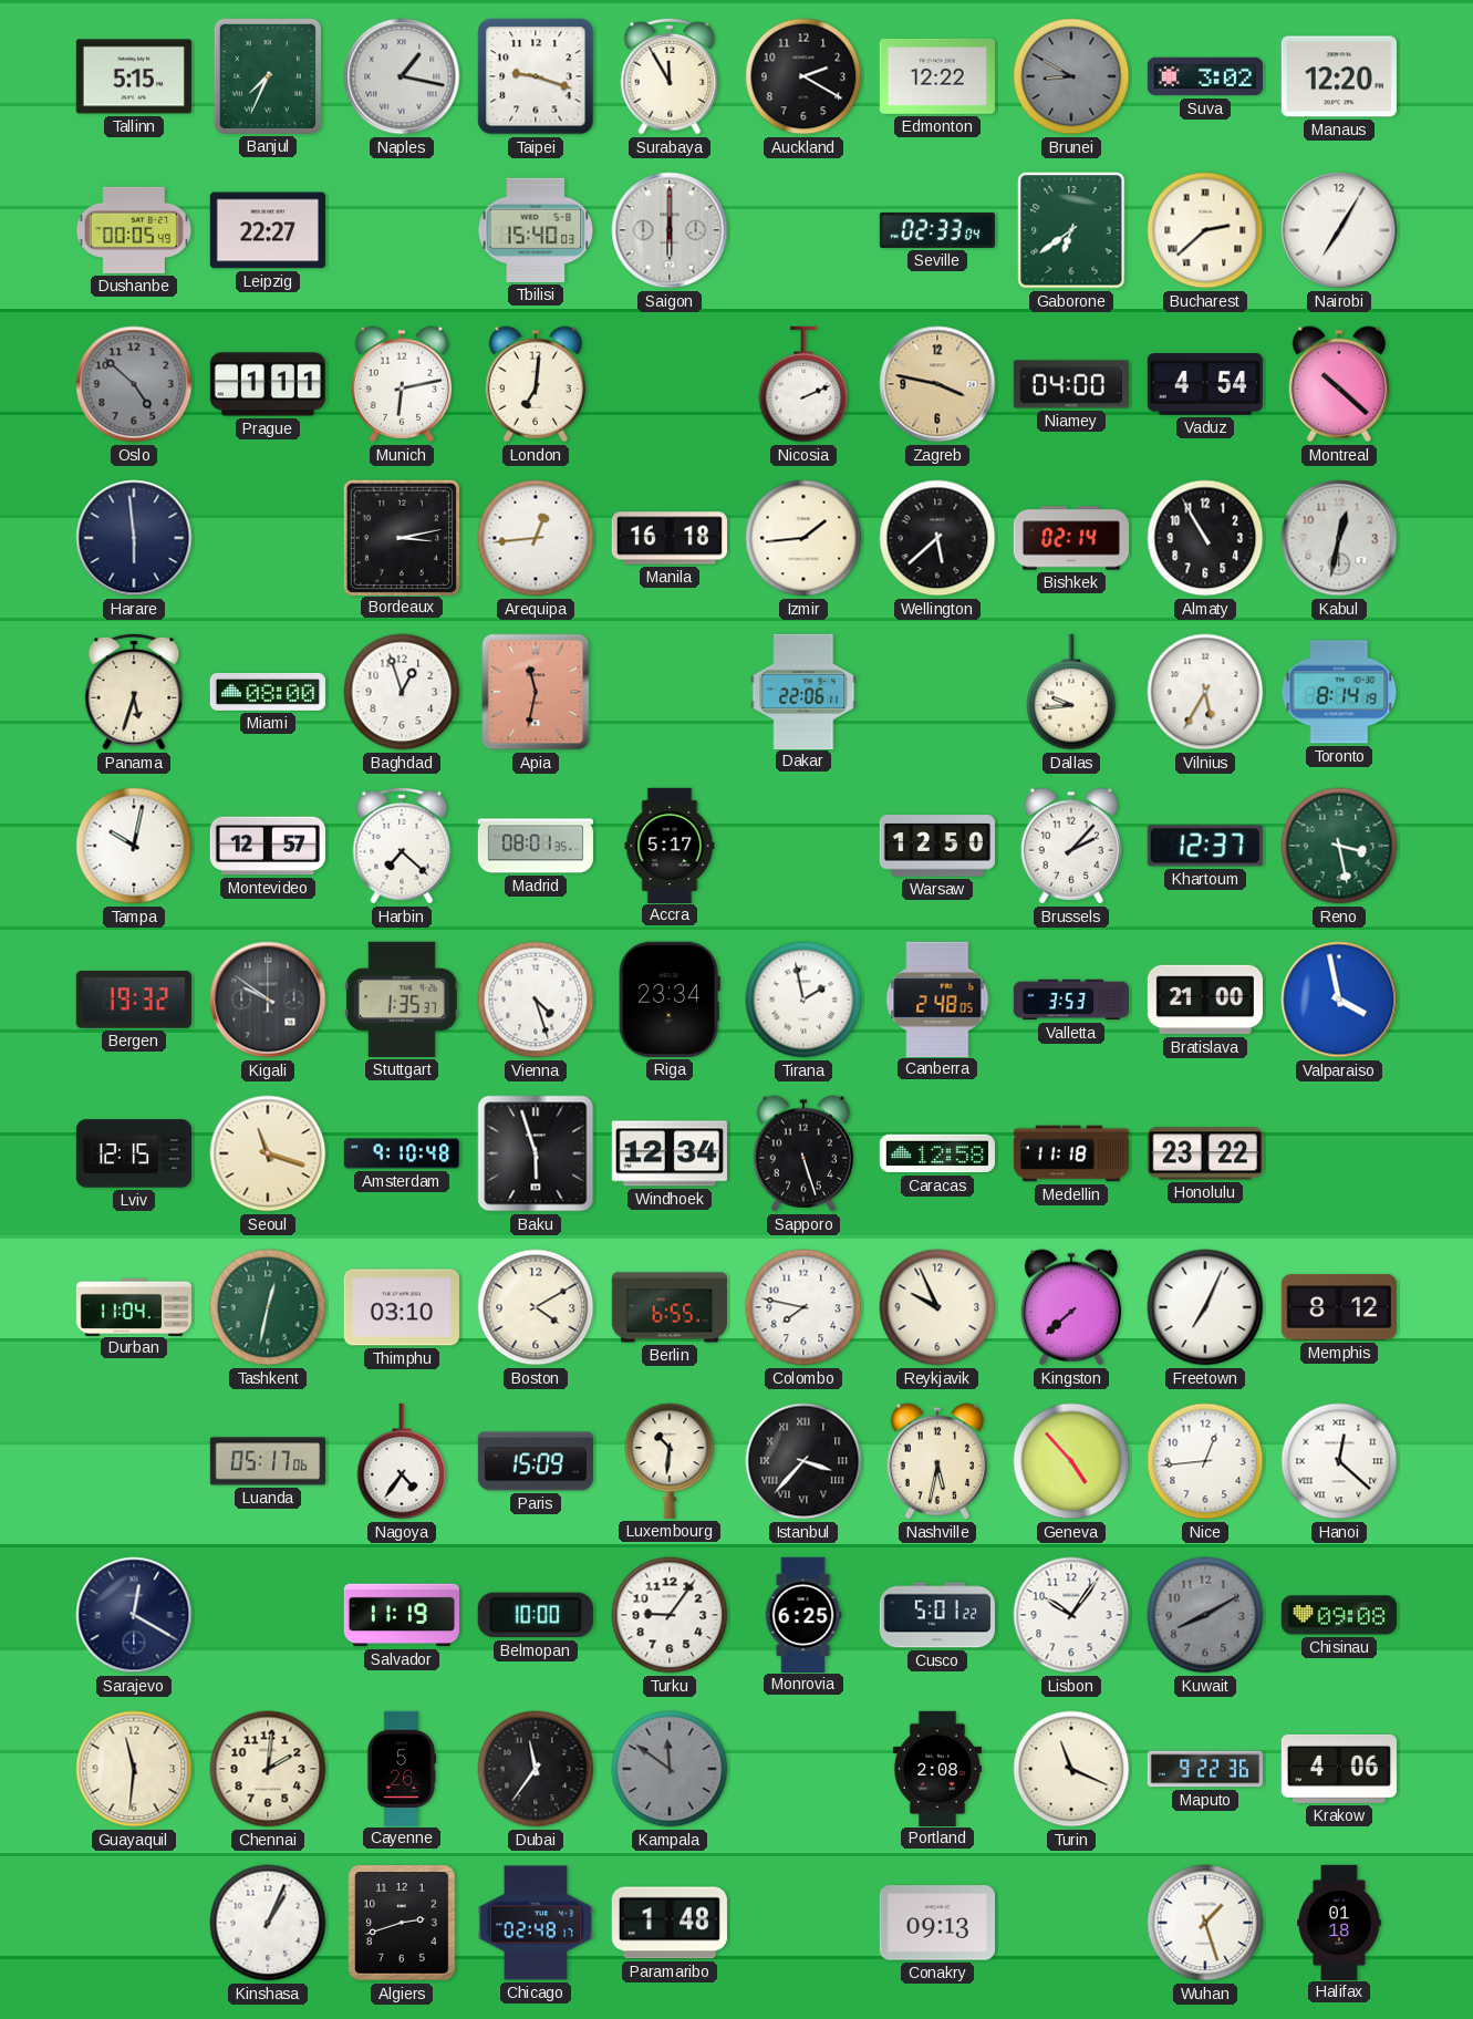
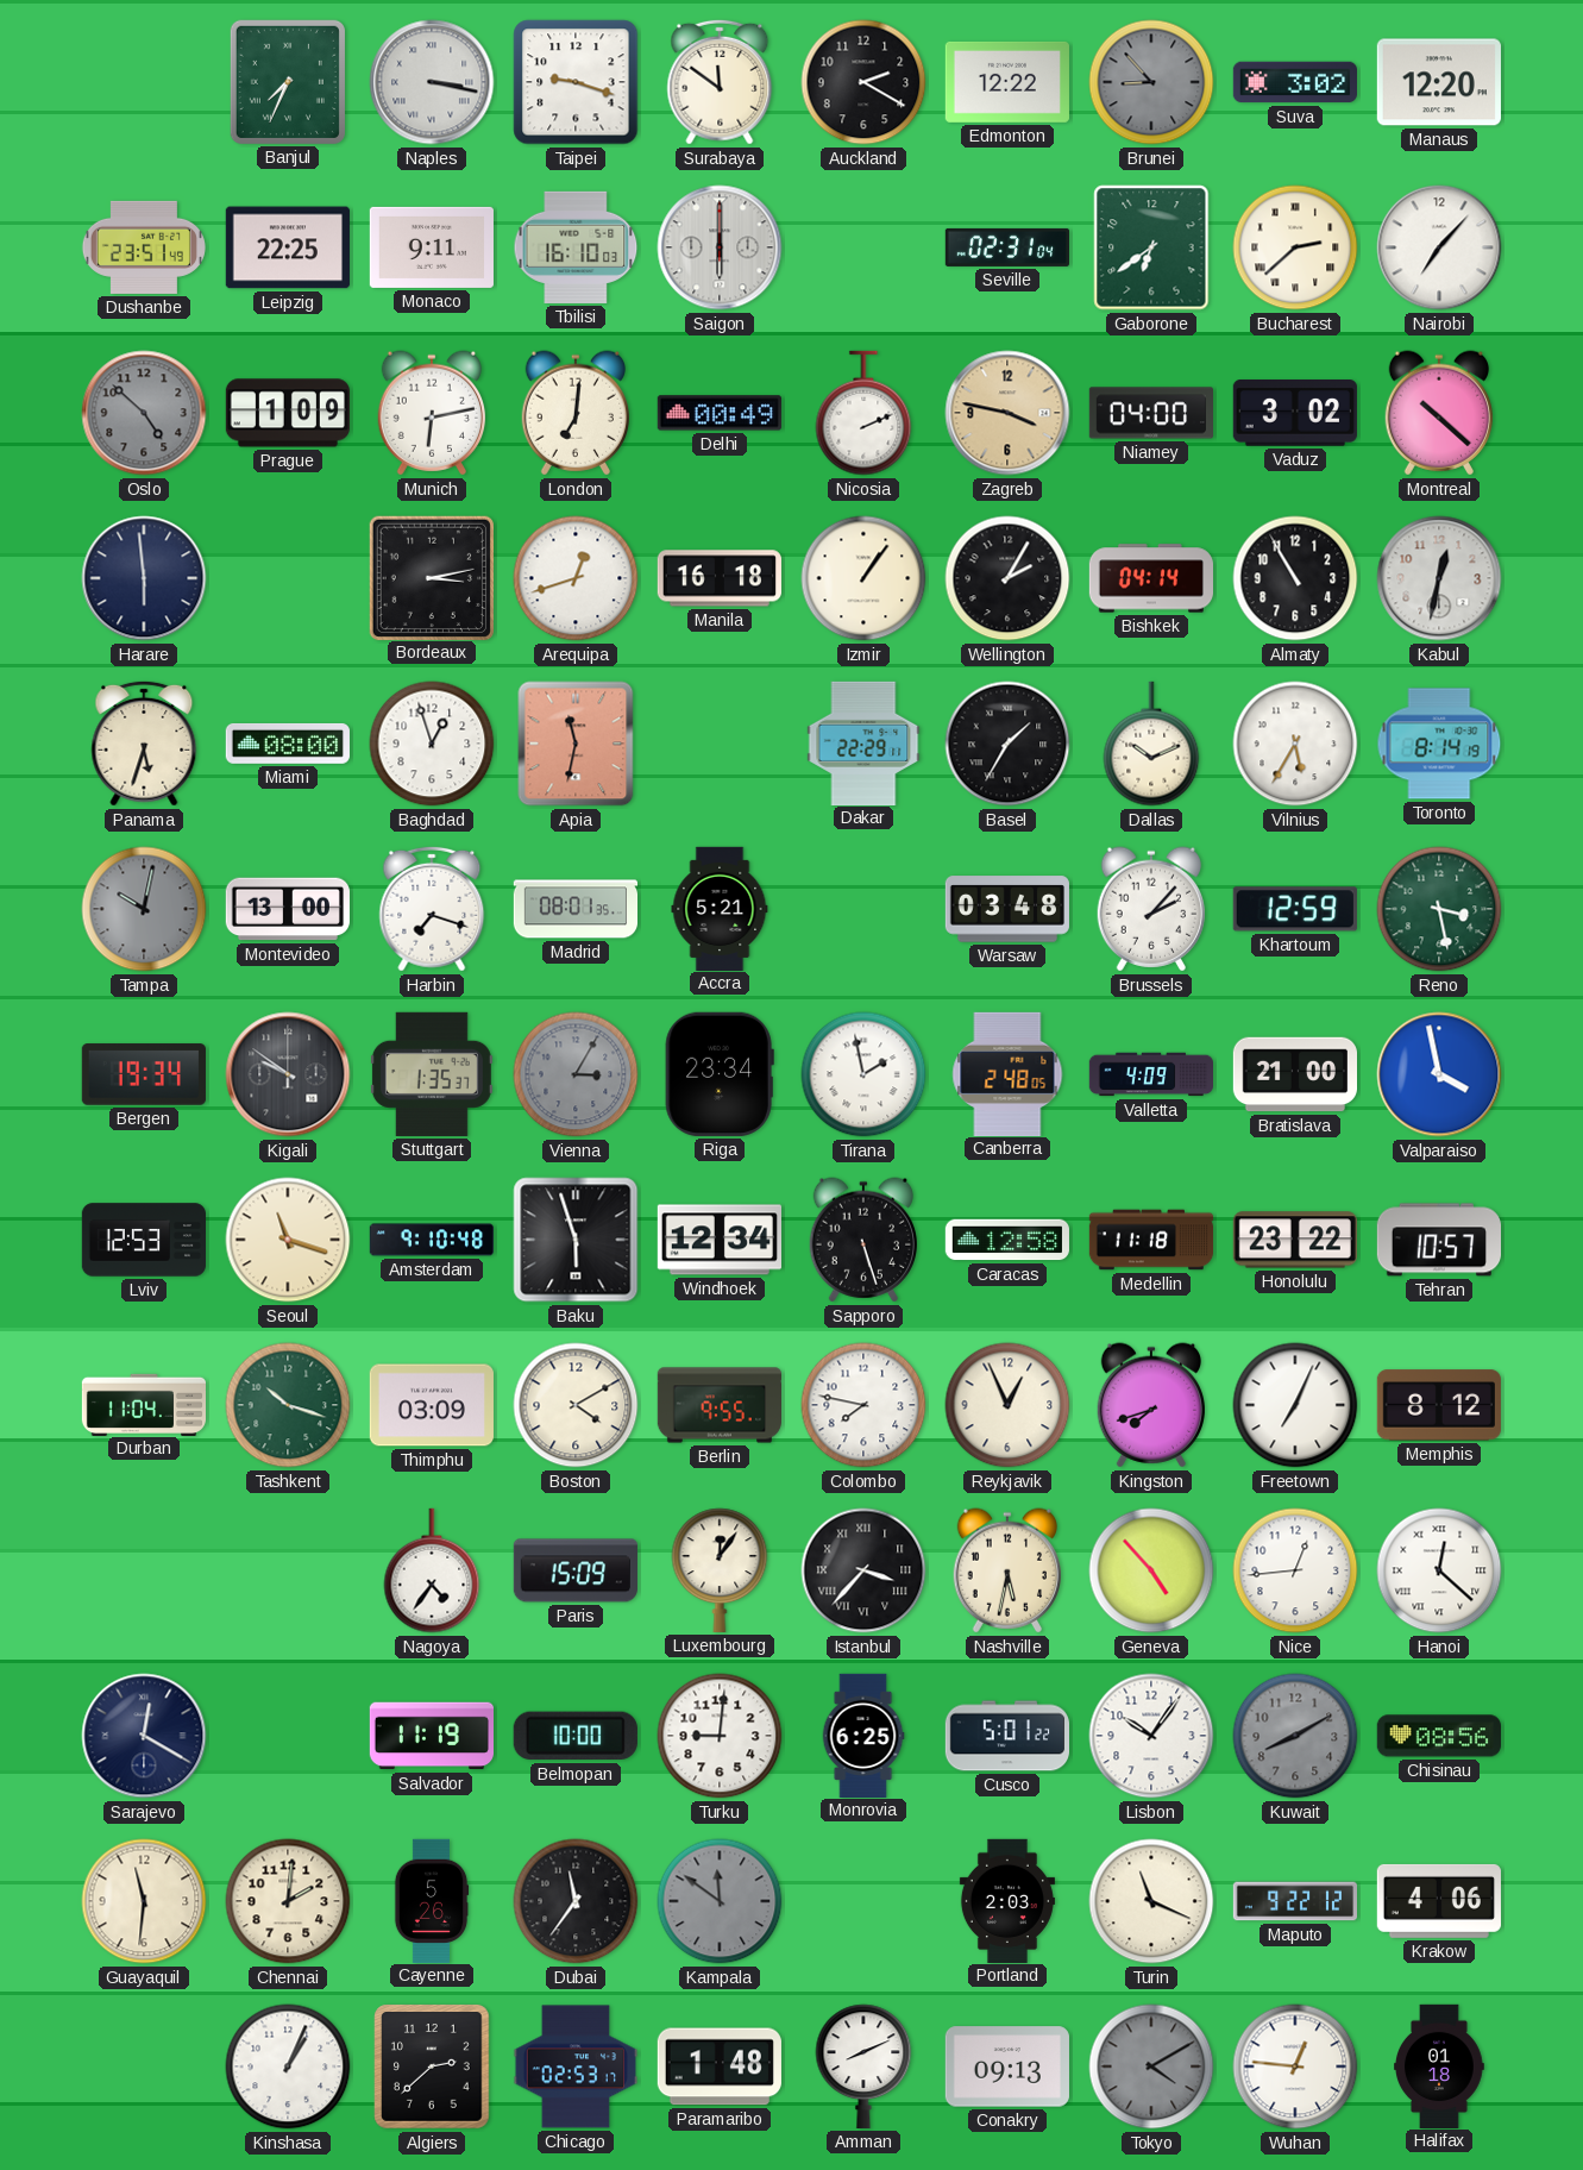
Tallinn: 5:15 -> none
Naples: 1:17 -> 3:17
Surabaya: 11:55 -> 11:51
Brunei: 8:50 -> 8:53
Dushanbe: 00:05 -> 23:51
Leipzig: 22:27 -> 22:25
Monaco: none -> 9:11
Tbilisi: 15:40 -> 16:10
Seville: 02:33 -> 02:31
Nairobi: 7:05 -> 7:07
Prague: 1:11 -> 1:09
Delhi: none -> 00:49
Vaduz: 4:54 -> 3:02
Arequipa: 12:44 -> 12:42
Izmir: 1:44 -> 1:06
Wellington: 5:38 -> 2:05
Bishkek: 02:14 -> 04:14
Dakar: 22:06 -> 22:29
Basel: none -> 1:35
Dallas: 9:44 -> 10:11
Tampa dial: white -> grey
Montevideo: 12:57 -> 13:00
Harbin: 7:22 -> 7:18
Accra: 5:17 -> 5:21
Warsaw: 12:50 -> 03:48
Khartoum: 12:37 -> 12:59
Bergen: 19:32 -> 19:34
Vienna: 4:27 -> 3:05
Vienna dial: white -> grey
Valletta: 3:53 -> 4:09
Lviv: 12:15 -> 12:53
Tehran: none -> 10:57
Tashkent: 12:32 -> 10:18
Thimphu: 03:10 -> 03:09
Berlin: 6:55 -> 9:55
Reykjavik: 9:56 -> 12:56
Kingston: 7:38 -> 7:42
Luanda: 05:17 -> none
Luxembourg: 10:31 -> 12:06
Turku: 9:06 -> 9:01
Chisinau: 09:08 -> 08:56
Portland: 2:08 -> 2:03
Maputo: 9:22:36 -> 9:22:12
Algiers: 2:42 -> 2:38
Chicago: 02:48 -> 02:53
Amman: none -> 8:11
Tokyo: none -> 4:10
Wuhan: 1:27 -> 12:46
